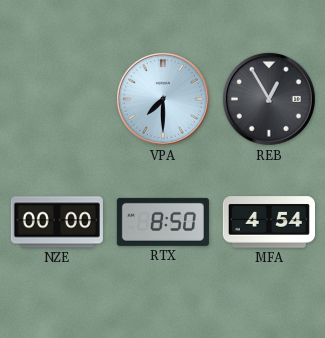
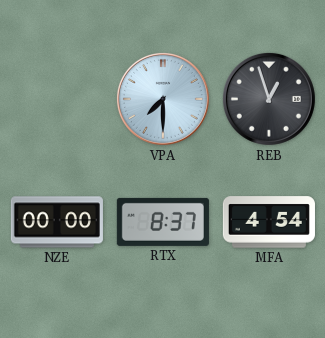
REB: 12:55 -> 12:57
RTX: 8:50 -> 8:37
